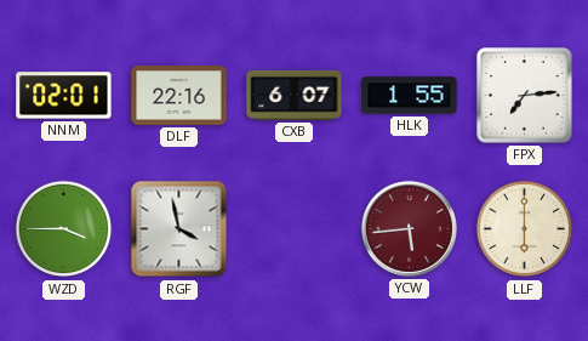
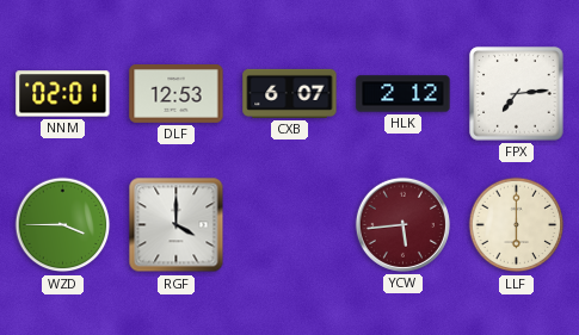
DLF: 22:16 -> 12:53
HLK: 1:55 -> 2:12
RGF: 3:58 -> 4:00
